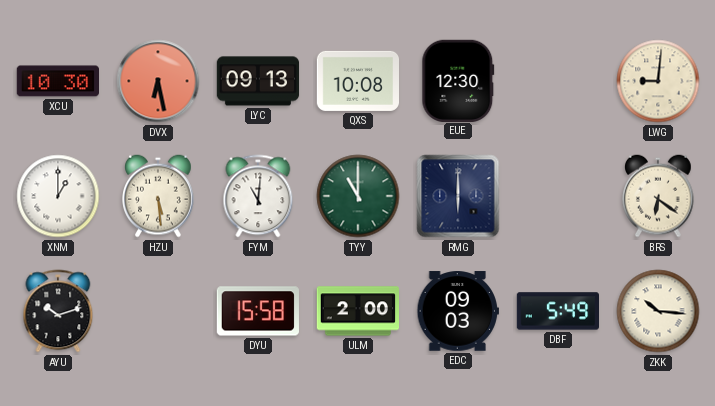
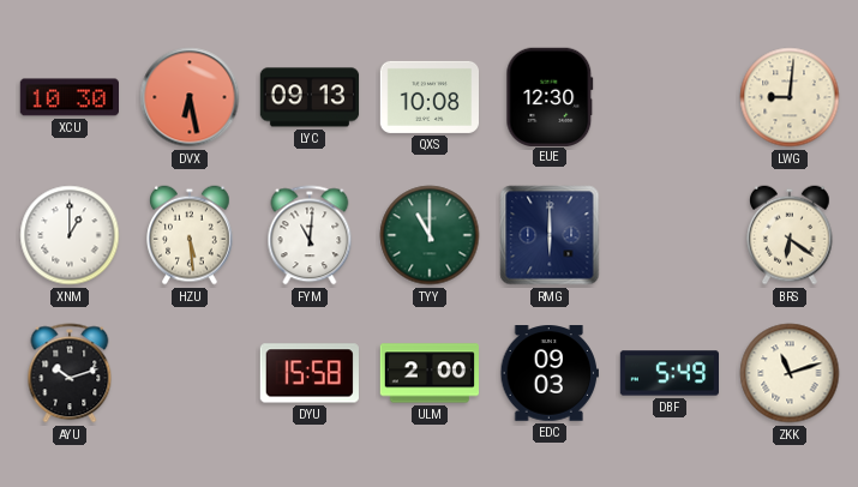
ZKK: 10:16 -> 11:12
